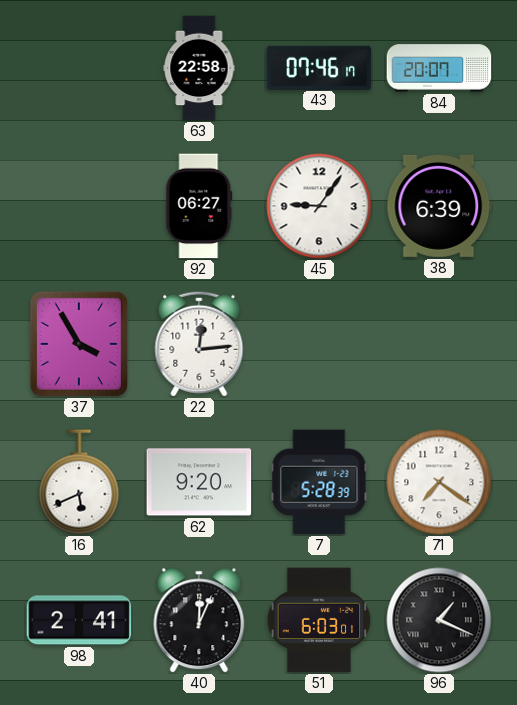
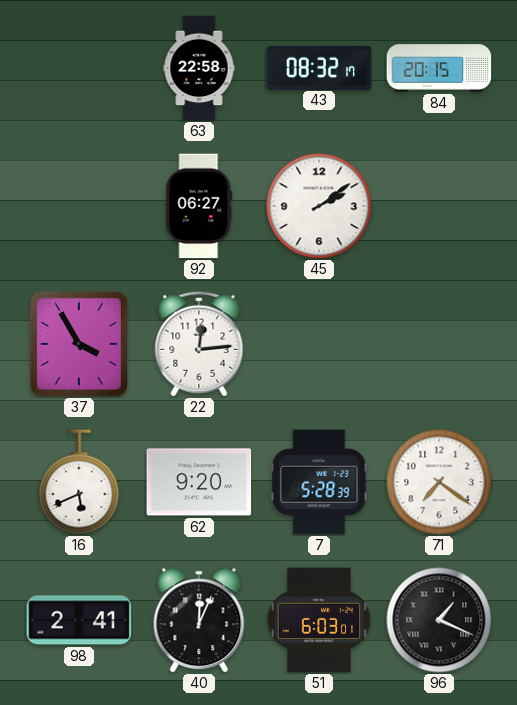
43: 07:46 -> 08:32
84: 20:07 -> 20:15
45: 9:06 -> 2:09
38: 6:39 -> none
